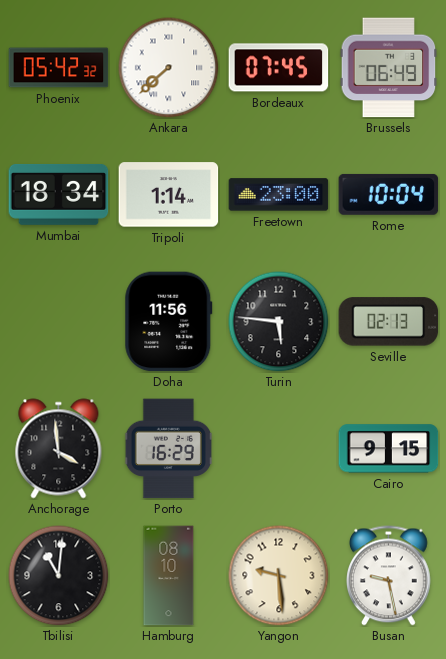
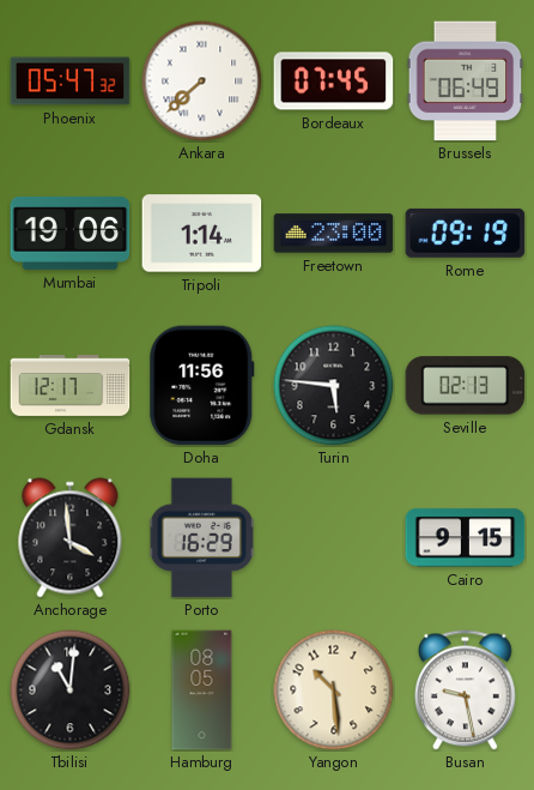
Phoenix: 05:42 -> 05:47
Mumbai: 18:34 -> 19:06
Rome: 10:04 -> 09:19
Gdansk: none -> 12:17
Hamburg: 08:10 -> 08:05
Yangon: 9:29 -> 10:29
